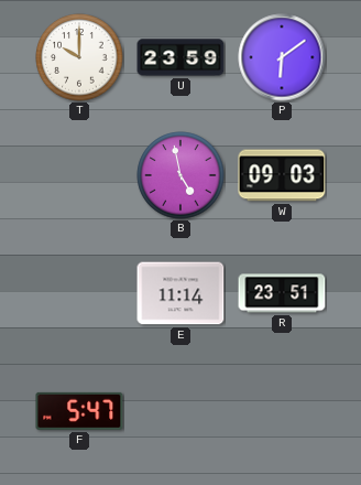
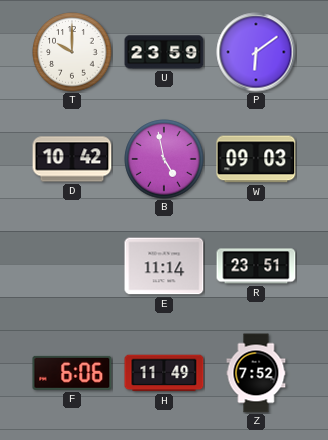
D: none -> 10:42
F: 5:47 -> 6:06
H: none -> 11:49
Z: none -> 7:52
